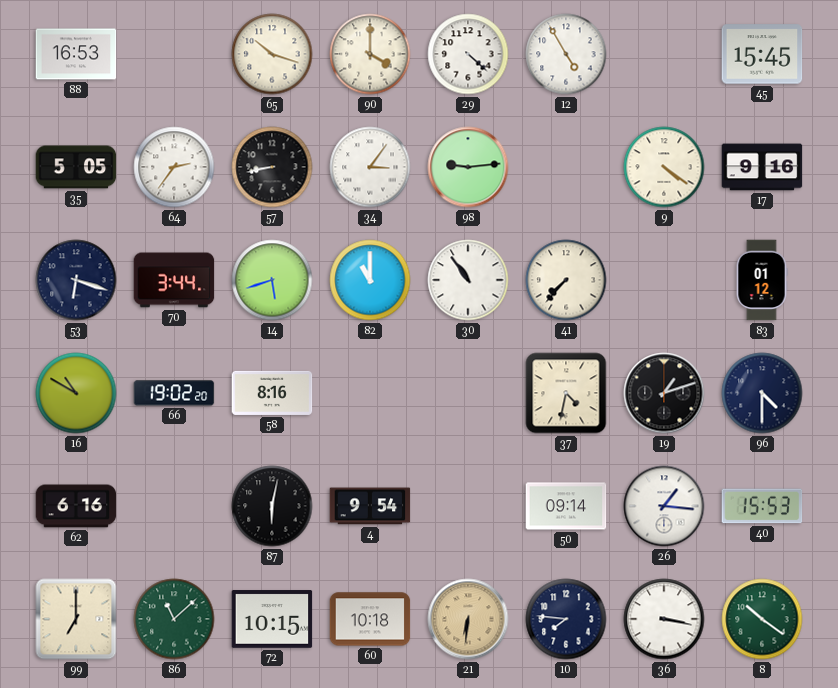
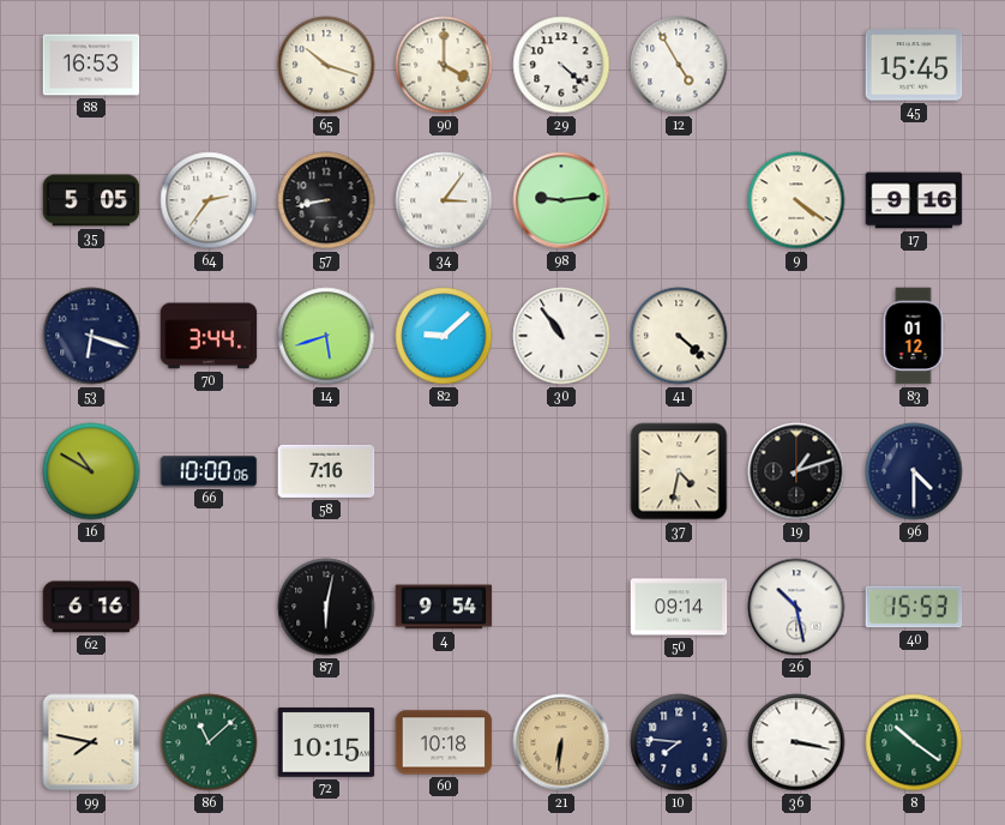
82: 11:00 -> 9:08
41: 7:37 -> 4:22
66: 19:02 -> 10:00
58: 8:16 -> 7:16
26: 1:16 -> 10:28
99: 7:00 -> 7:47
